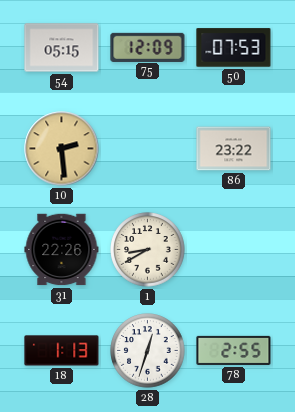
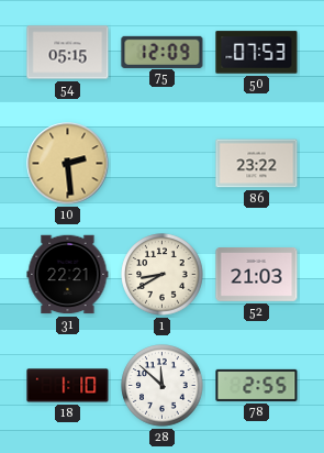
31: 22:26 -> 22:21
52: none -> 21:03
18: 1:13 -> 1:10
28: 12:33 -> 11:52
